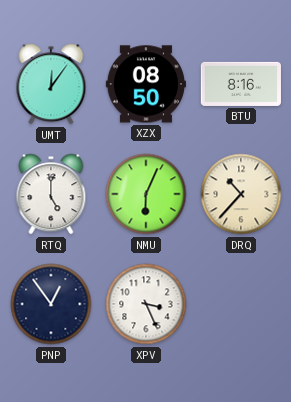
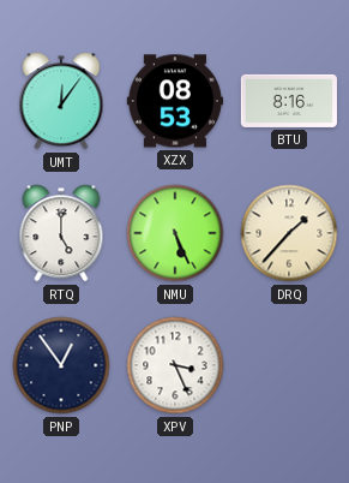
XZX: 08:50 -> 08:53
NMU: 6:04 -> 5:26
DRQ: 10:37 -> 1:37
